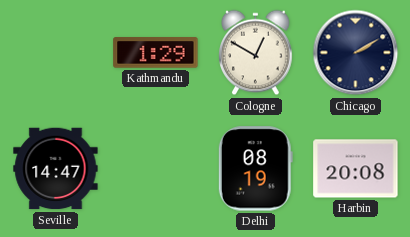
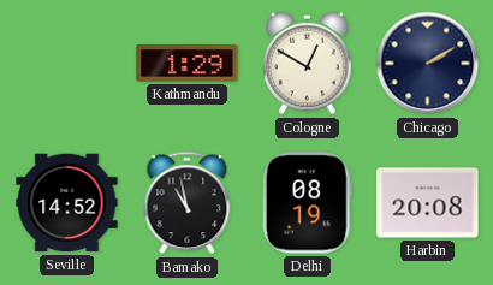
Seville: 14:47 -> 14:52
Bamako: none -> 10:58
